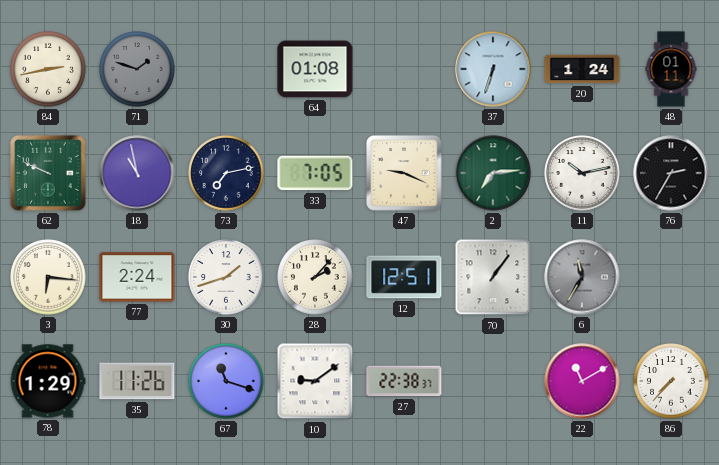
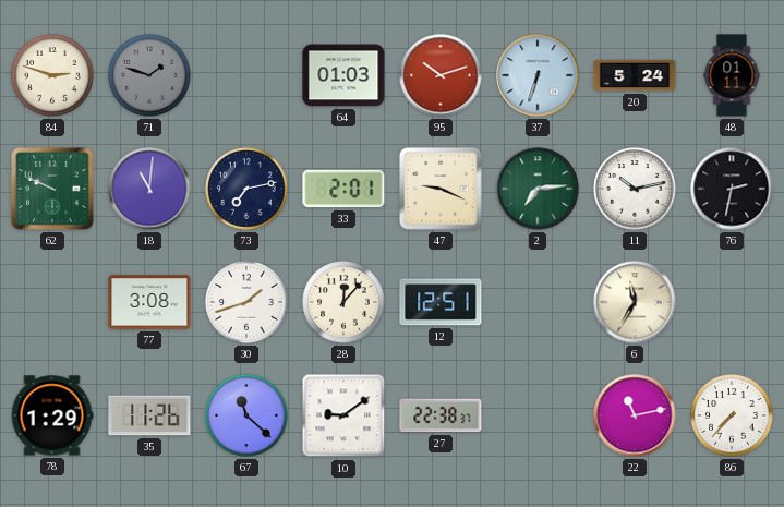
84: 2:43 -> 2:48
64: 01:08 -> 01:03
95: none -> 10:12
20: 1:24 -> 5:24
18: 10:58 -> 11:01
33: 7:05 -> 2:01
76: 2:35 -> 2:32
3: 6:16 -> none
77: 2:24 -> 3:08
28: 2:07 -> 12:07
70: 1:06 -> none
6 dial: grey -> cream
67: 11:18 -> 11:22
22: 11:10 -> 11:13
